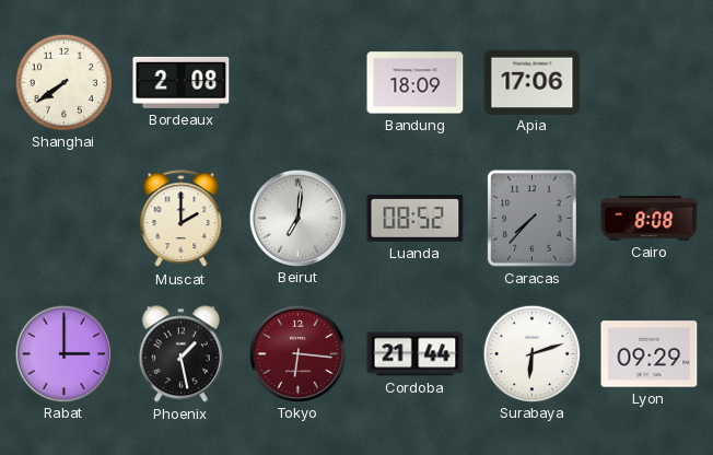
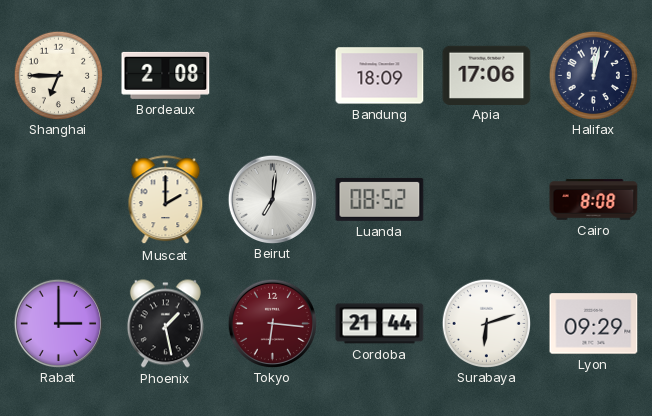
Shanghai: 7:39 -> 6:45
Halifax: none -> 12:02
Caracas: 7:37 -> none
